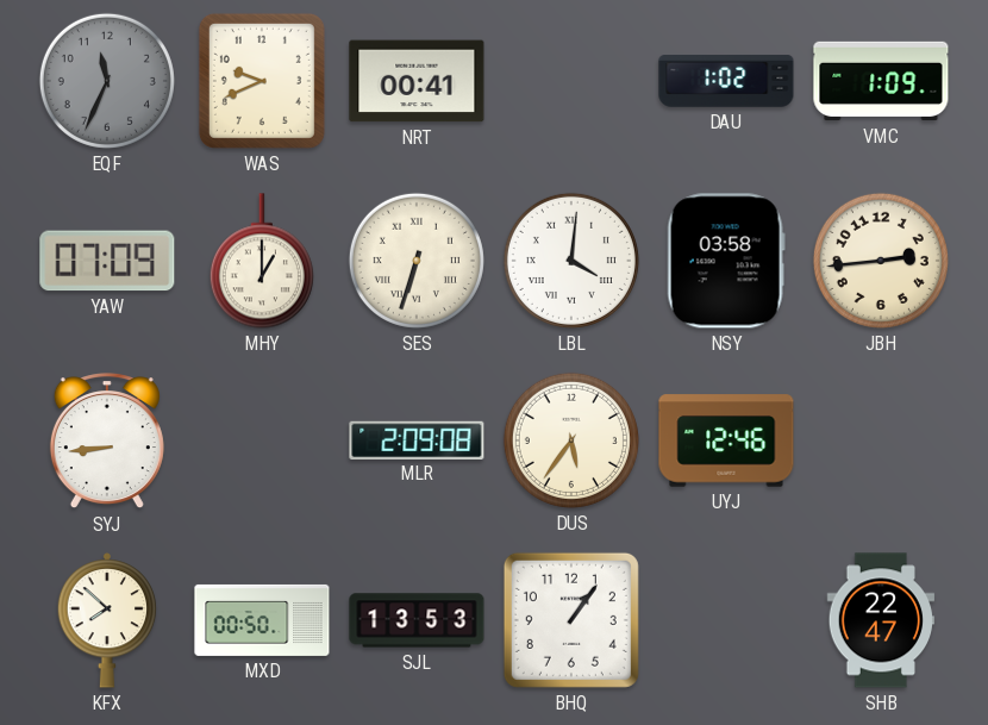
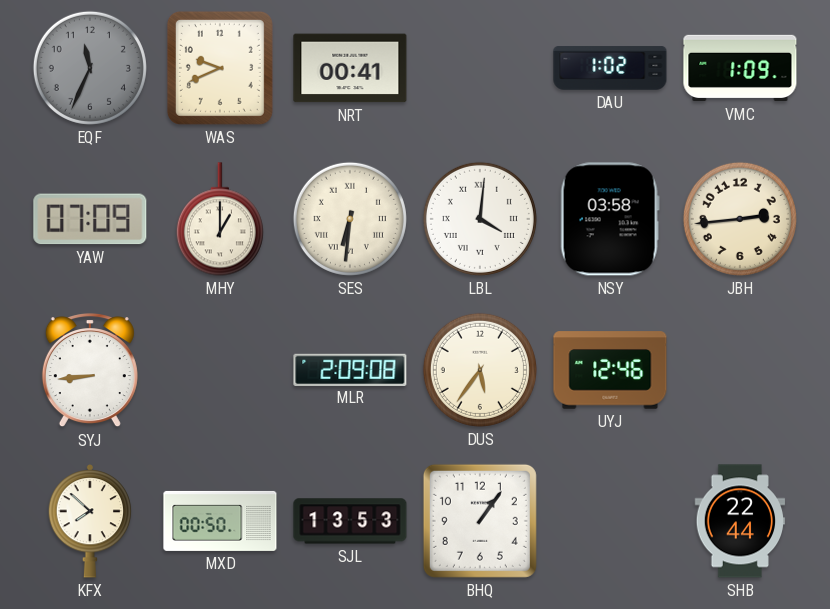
SES: 6:33 -> 6:31
SHB: 22:47 -> 22:44
